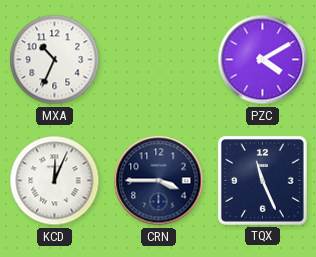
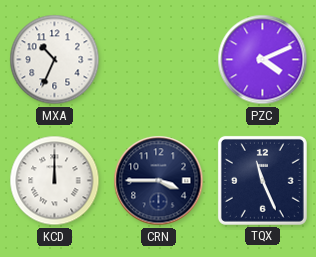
PZC: 4:10 -> 4:11
KCD: 12:04 -> 12:00
